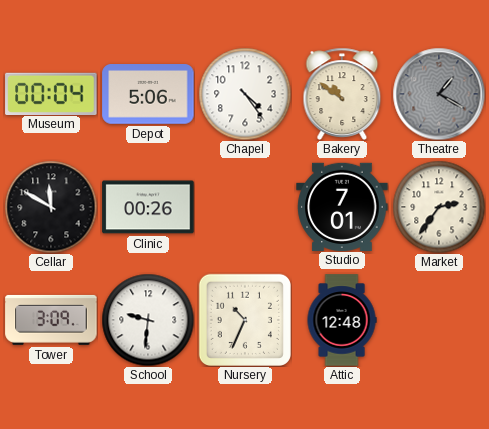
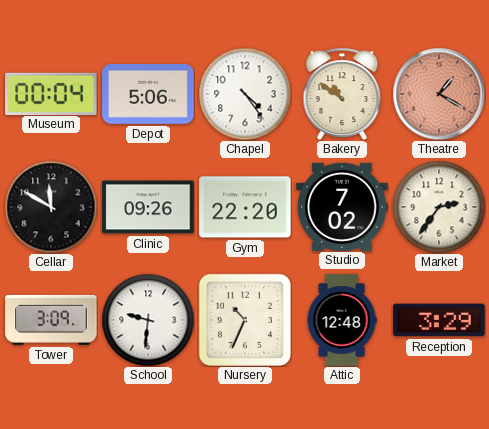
Theatre dial: grey -> salmon
Clinic: 00:26 -> 09:26
Gym: none -> 22:20
Studio: 7:01 -> 7:02
Reception: none -> 3:29
